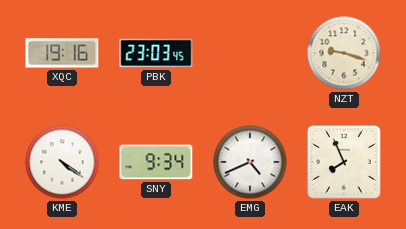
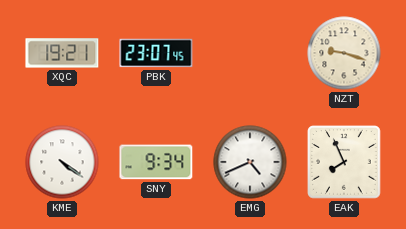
XQC: 19:16 -> 19:21
PBK: 23:03 -> 23:07
